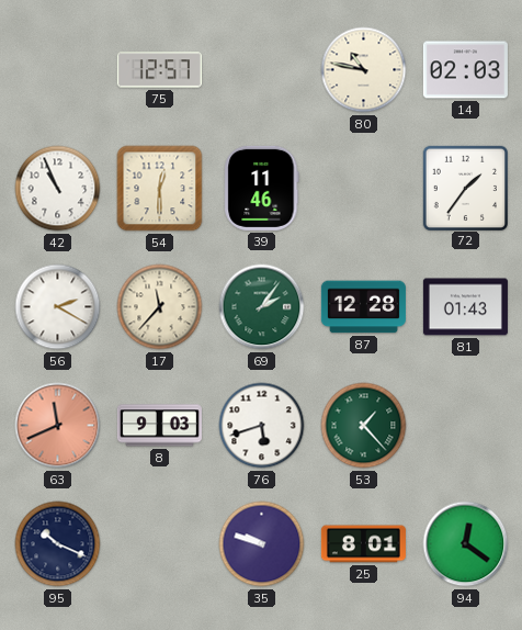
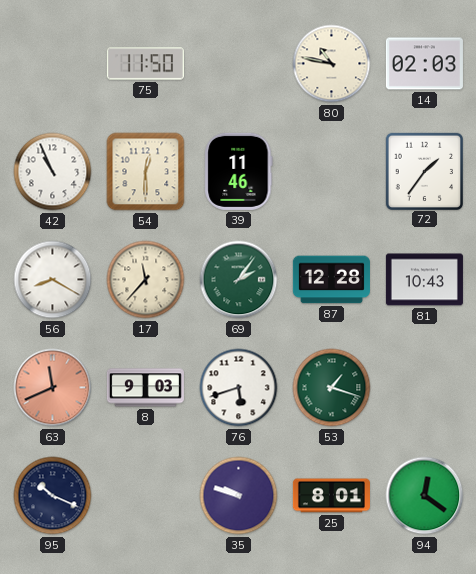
75: 12:57 -> 11:50
56: 2:20 -> 8:20
81: 01:43 -> 10:43
53: 1:23 -> 1:18
